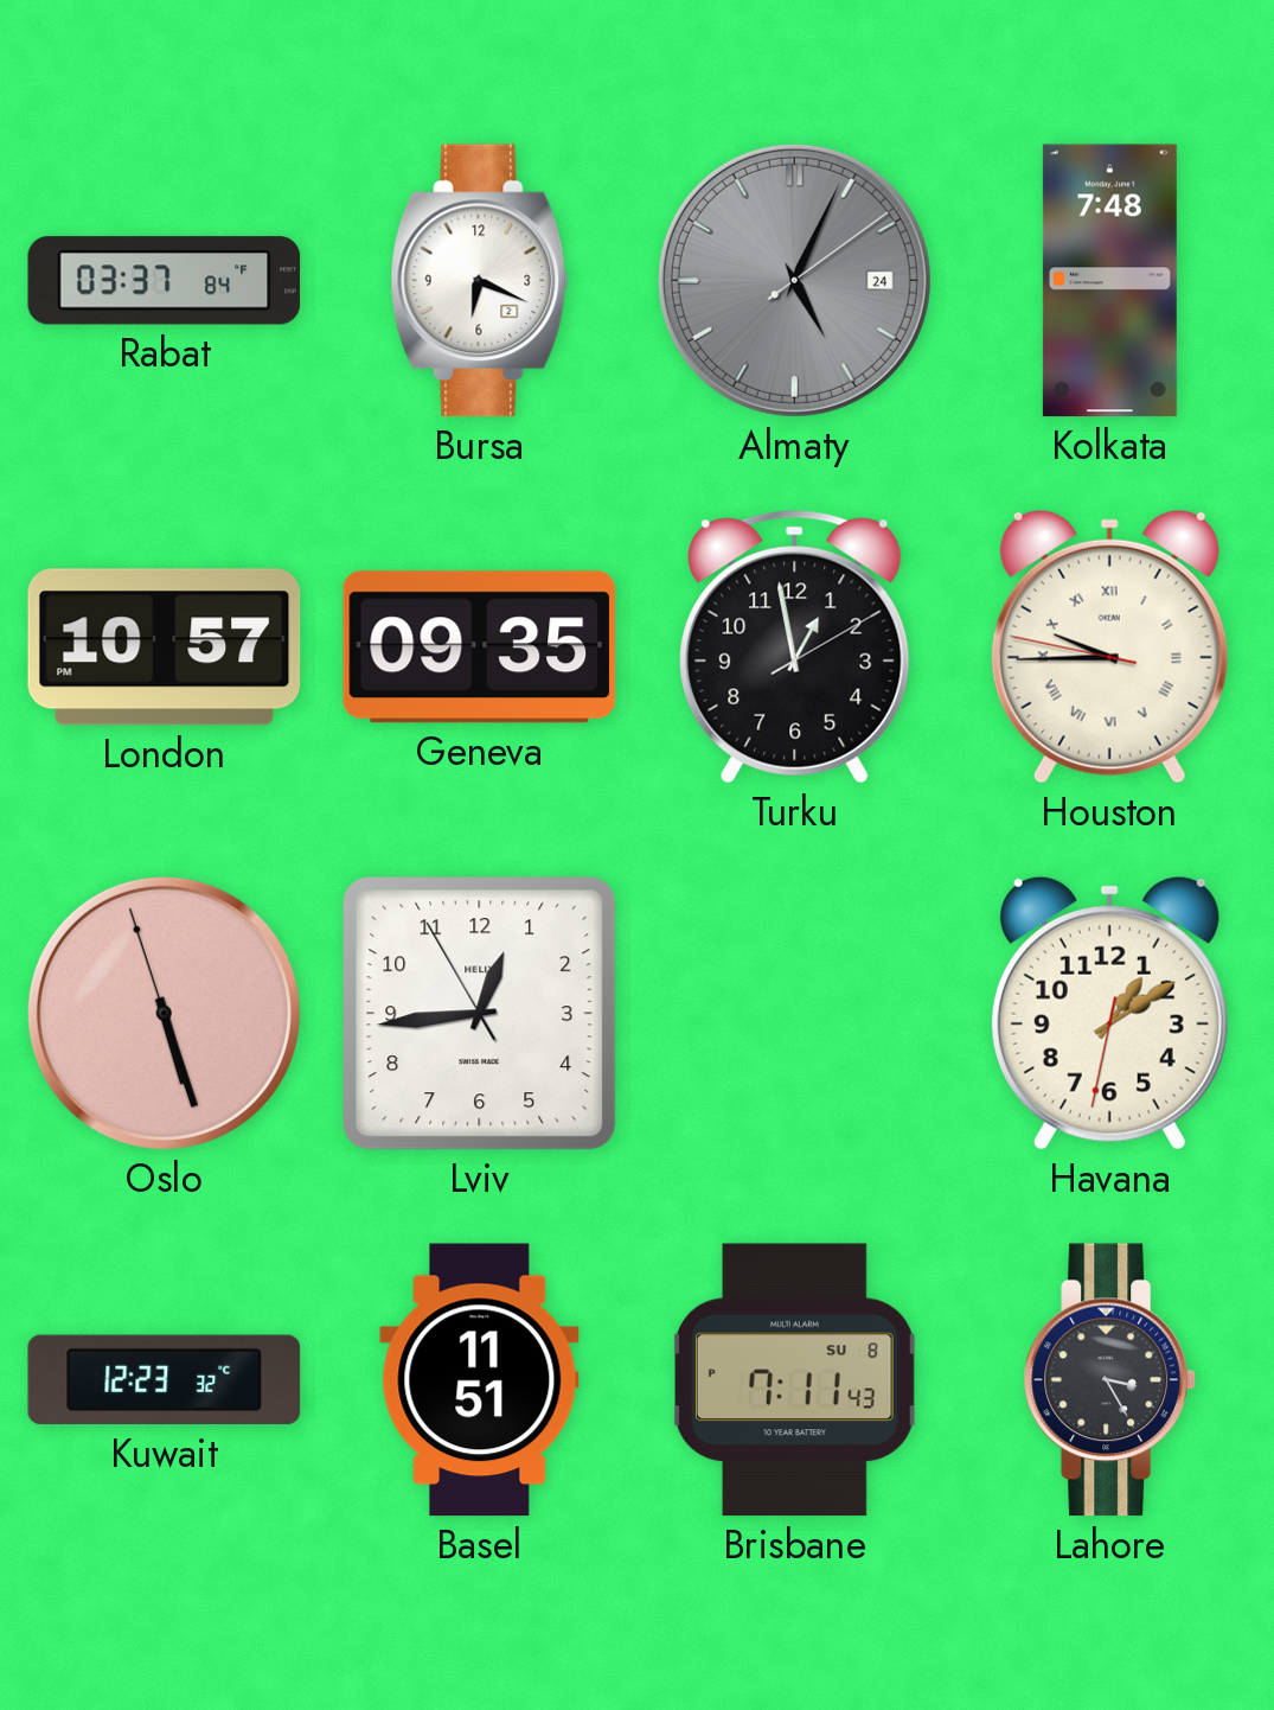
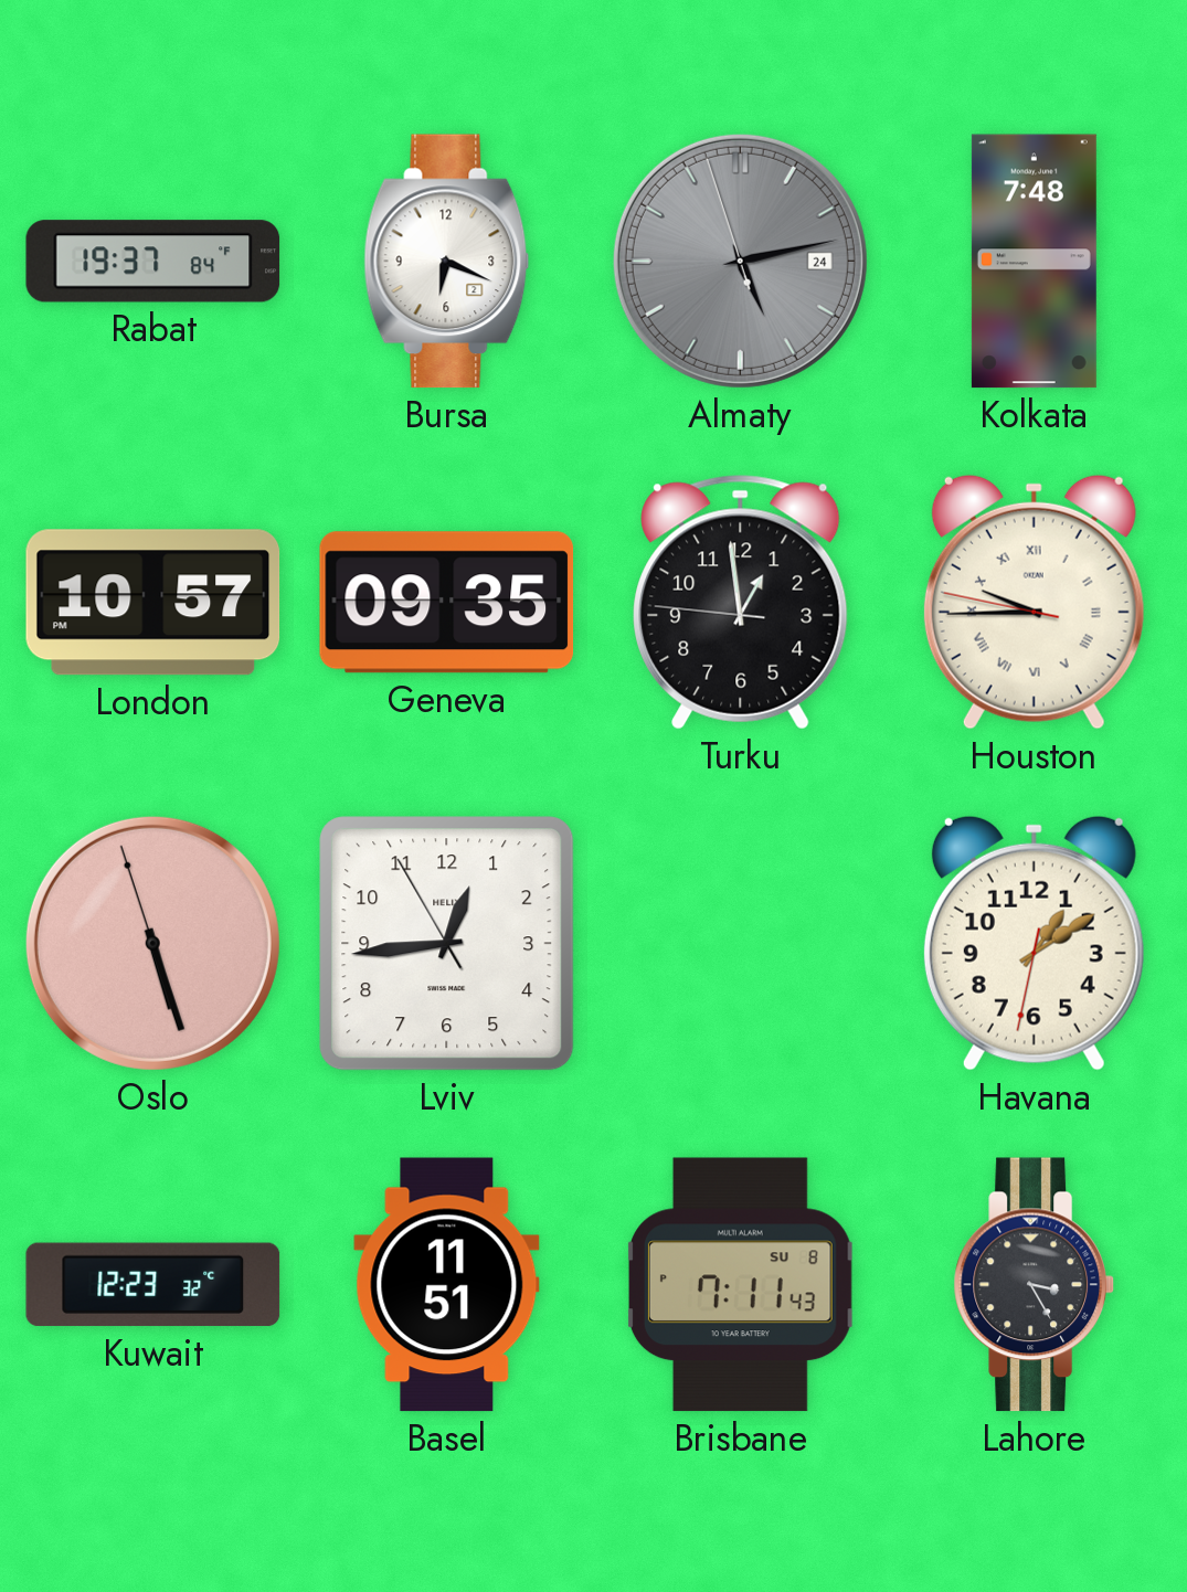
Rabat: 03:37 -> 19:37
Almaty: 5:04 -> 5:12
Turku: 12:58:10 -> 12:58:46
